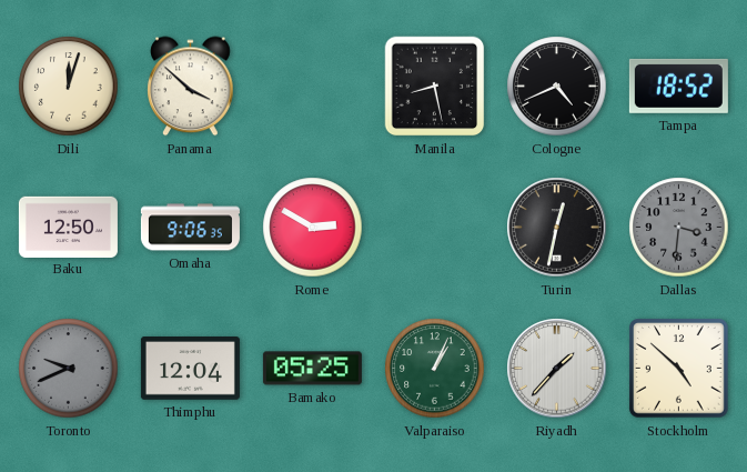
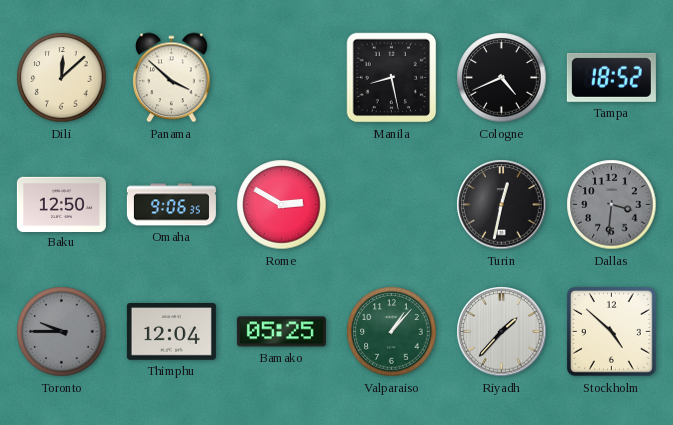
Dili: 12:03 -> 12:08
Toronto: 9:41 -> 9:45
Valparaiso: 1:04 -> 1:07
